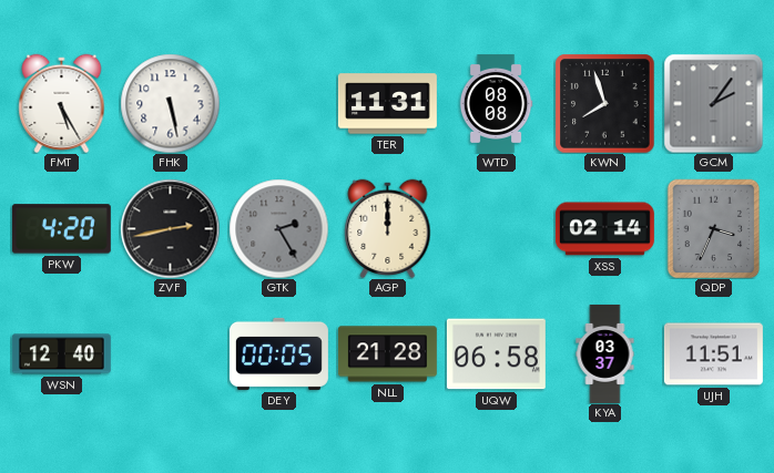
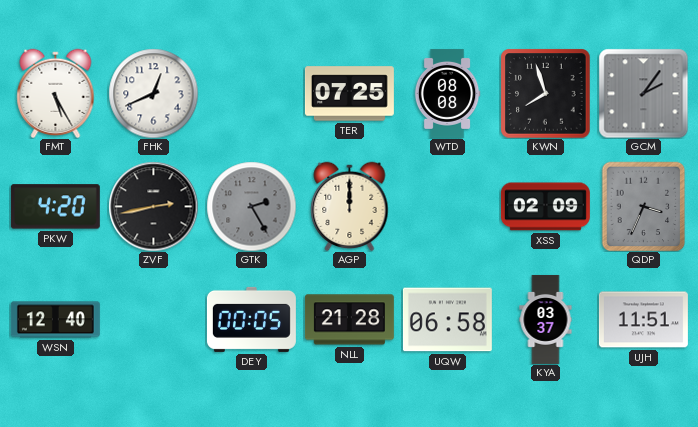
FHK: 5:28 -> 12:41
TER: 11:31 -> 07:25
XSS: 02:14 -> 02:09
